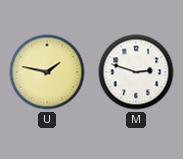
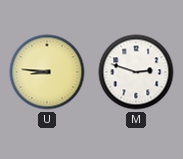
U: 1:47 -> 8:46
